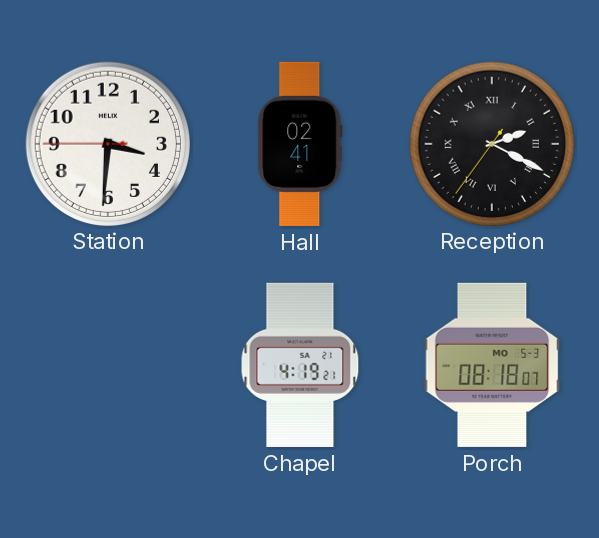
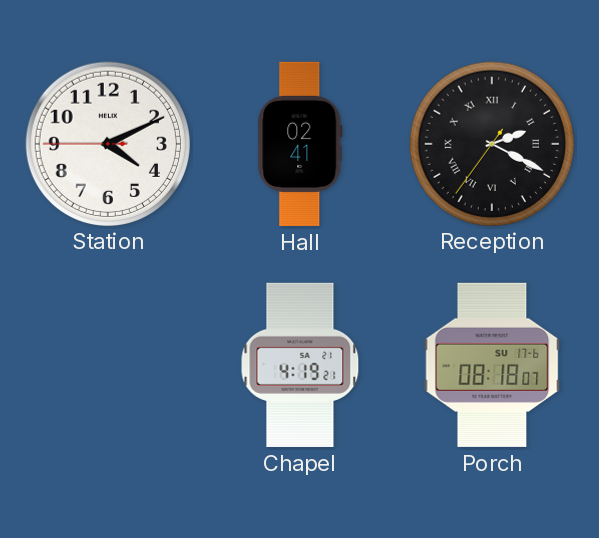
Station: 3:30 -> 4:10
Porch date: MO 5-3 -> SU 17-6
